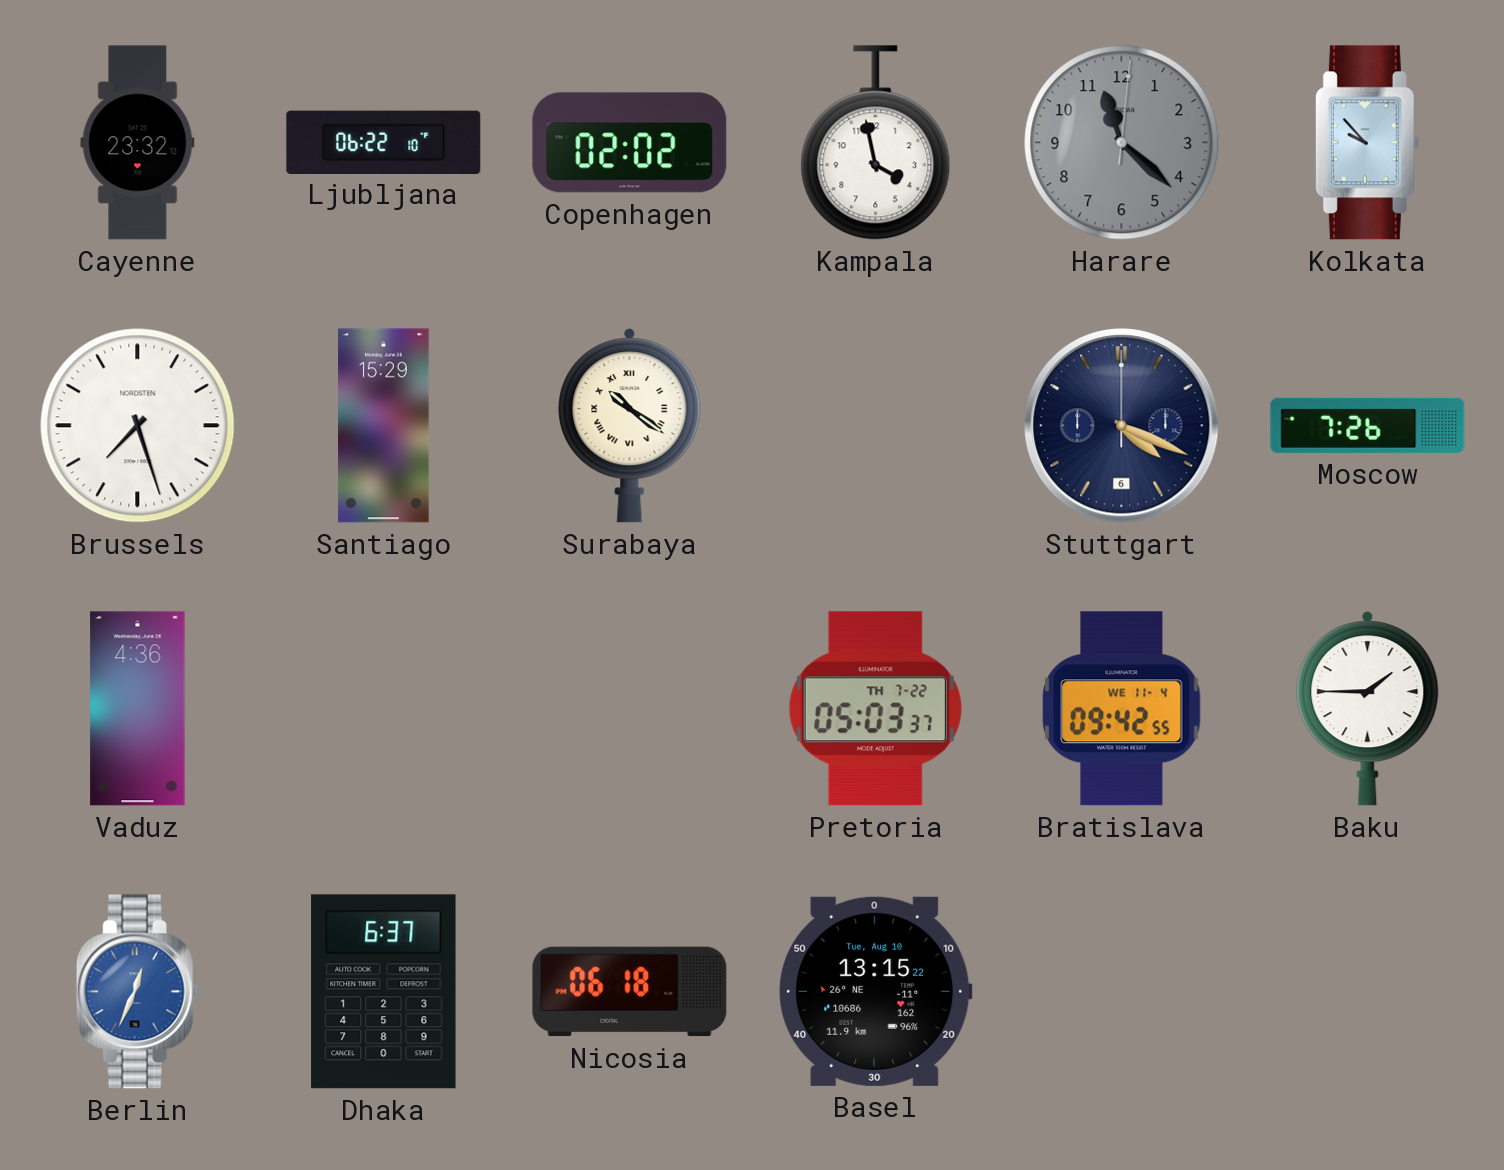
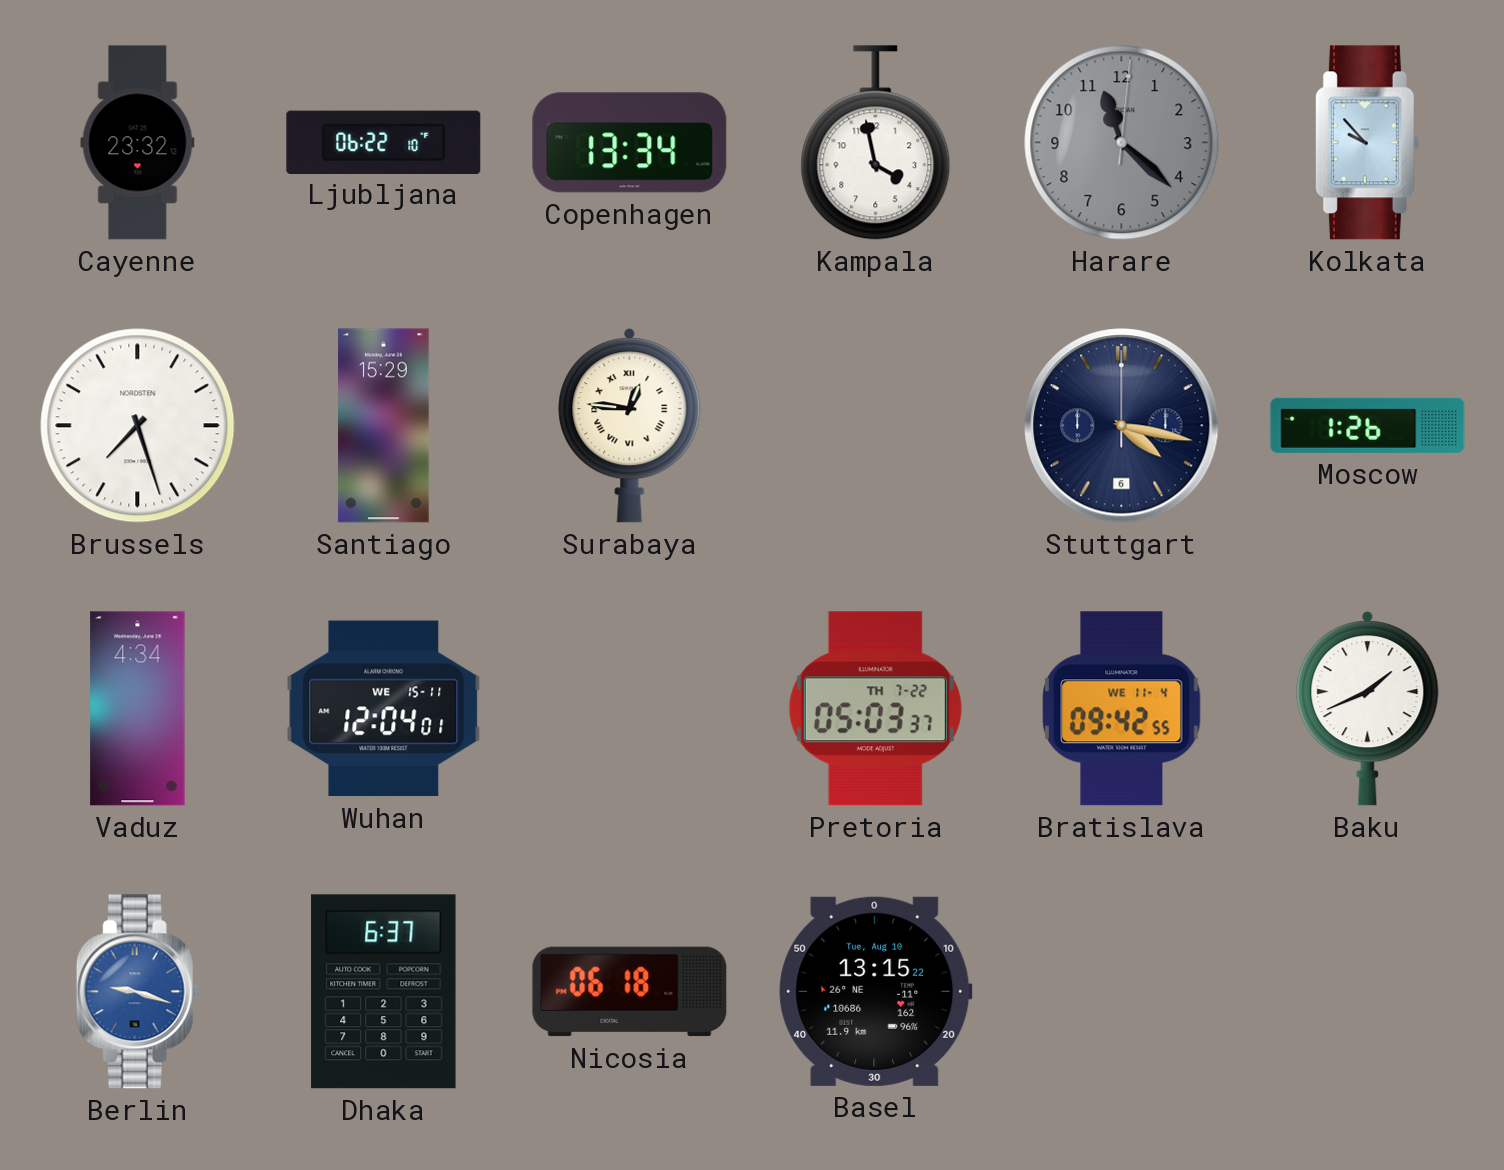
Copenhagen: 02:02 -> 13:34
Surabaya: 10:21 -> 12:46
Stuttgart: 4:19 -> 4:17
Moscow: 7:26 -> 1:26
Vaduz: 4:36 -> 4:34
Wuhan: none -> 12:04
Baku: 1:45 -> 1:41
Berlin: 12:34 -> 9:18
